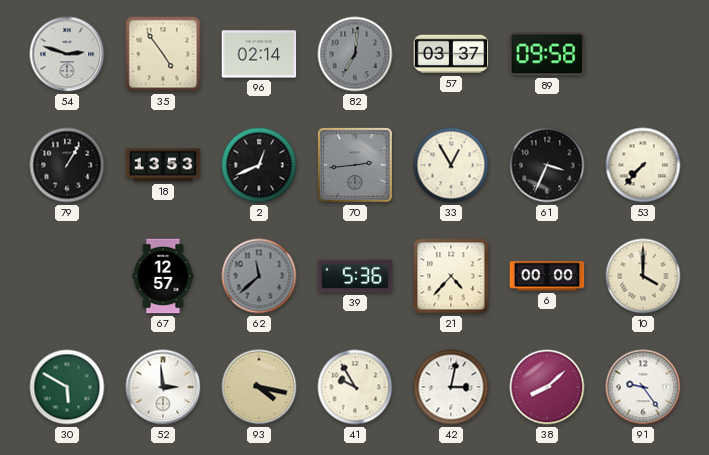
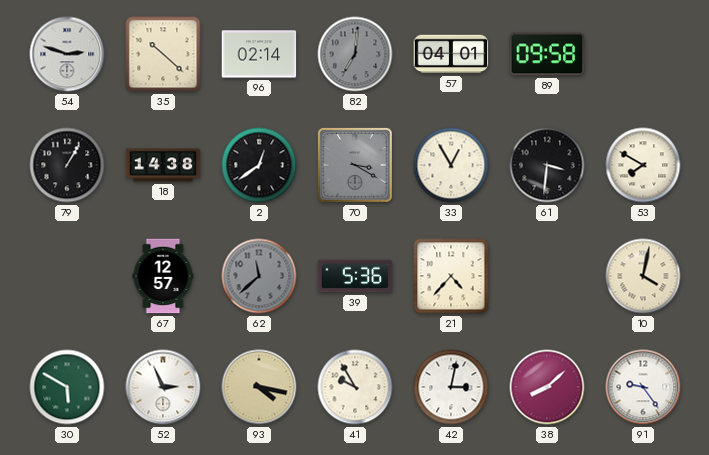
35: 4:54 -> 10:22
57: 03:37 -> 04:01
18: 13:53 -> 14:38
2: 12:41 -> 12:39
70: 2:44 -> 3:20
61: 3:34 -> 3:31
53: 7:37 -> 7:50
6: 00:00 -> none
10: 4:00 -> 4:02
52: 2:59 -> 2:56
